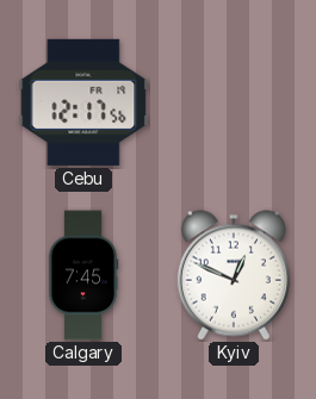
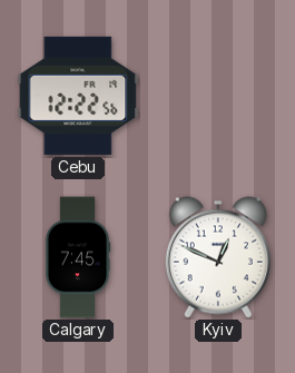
Cebu: 12:17 -> 12:22
